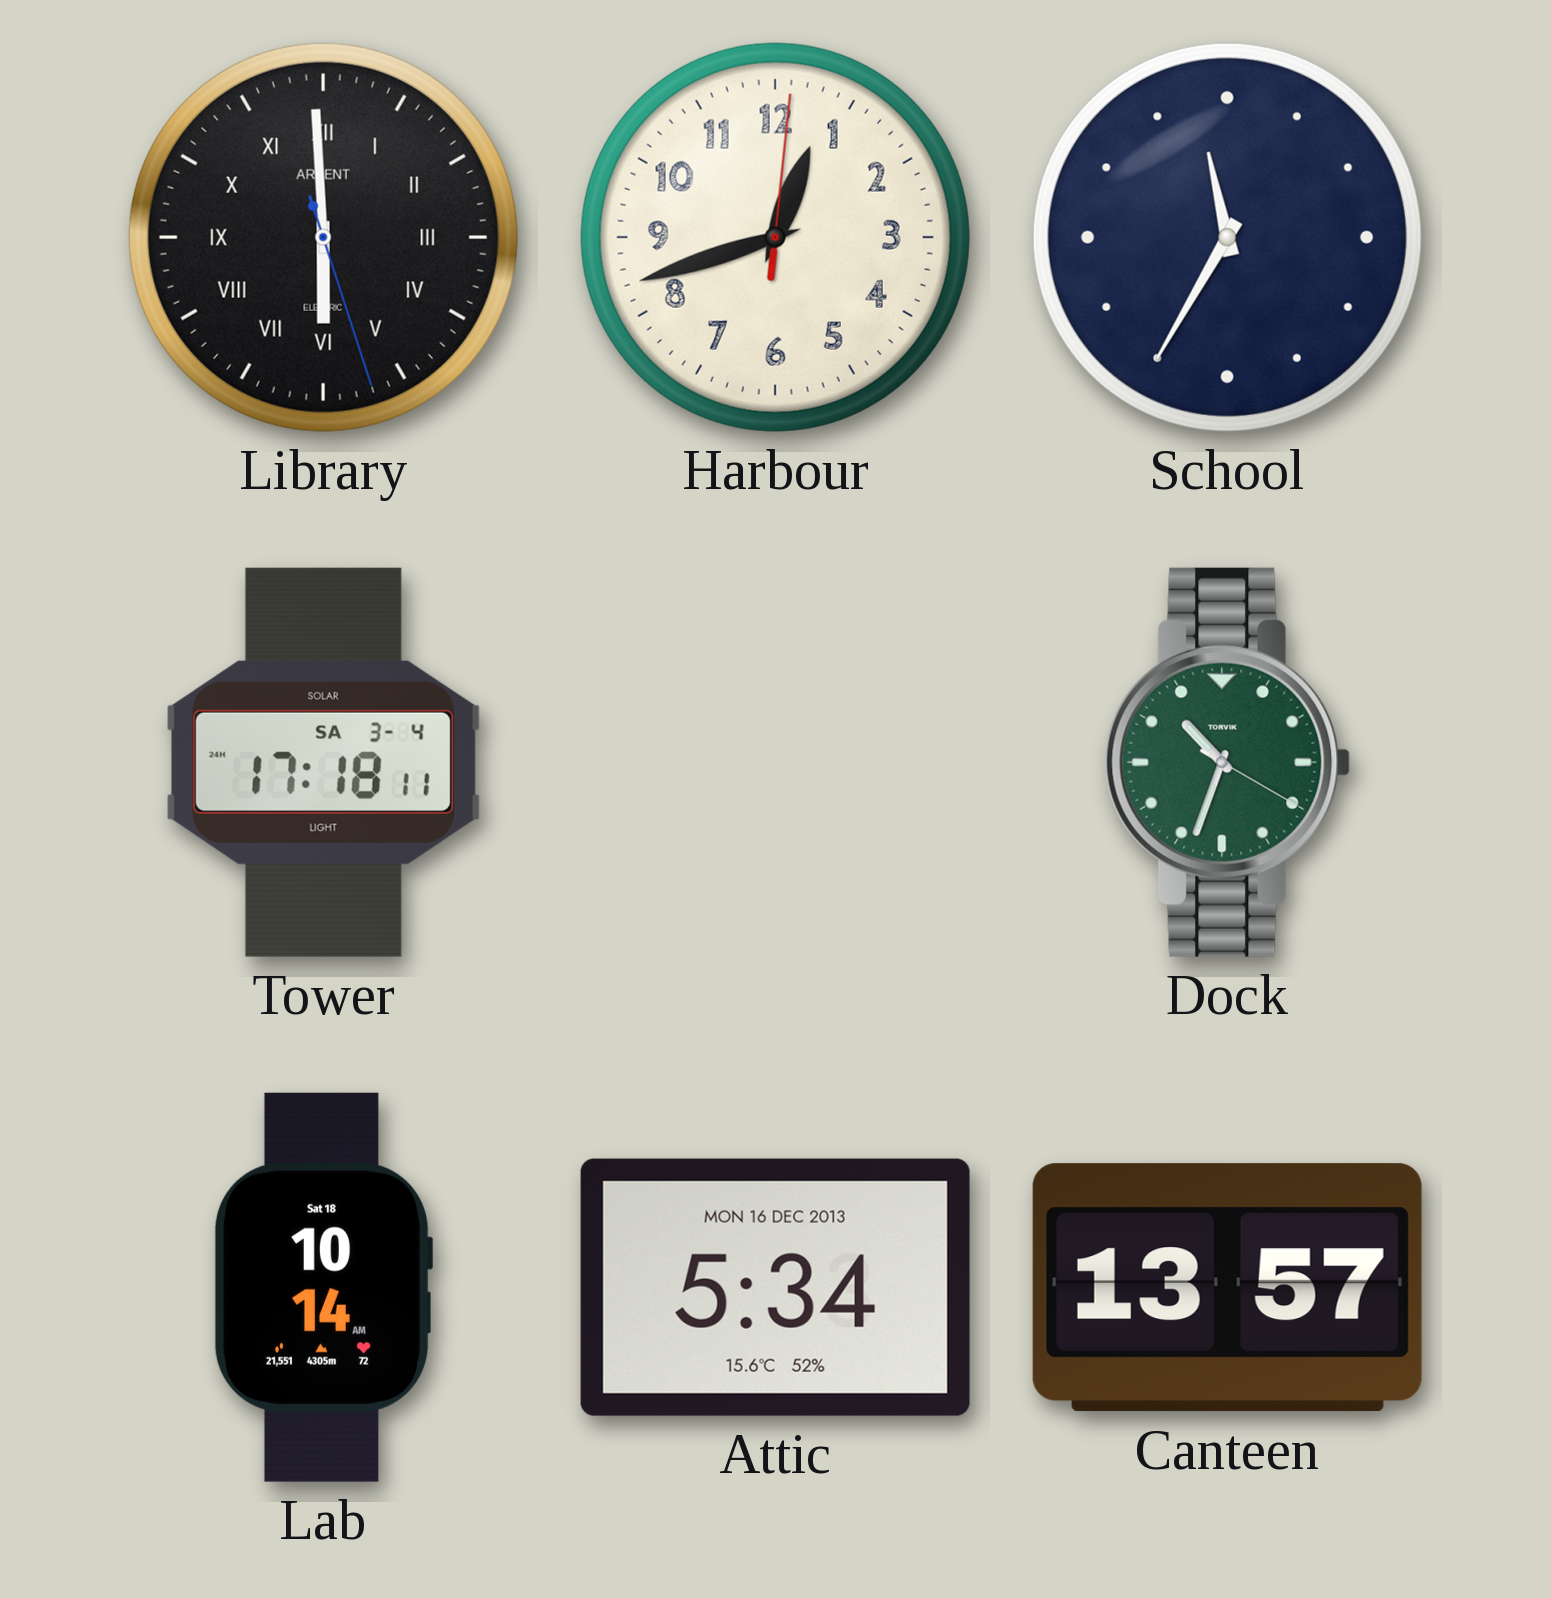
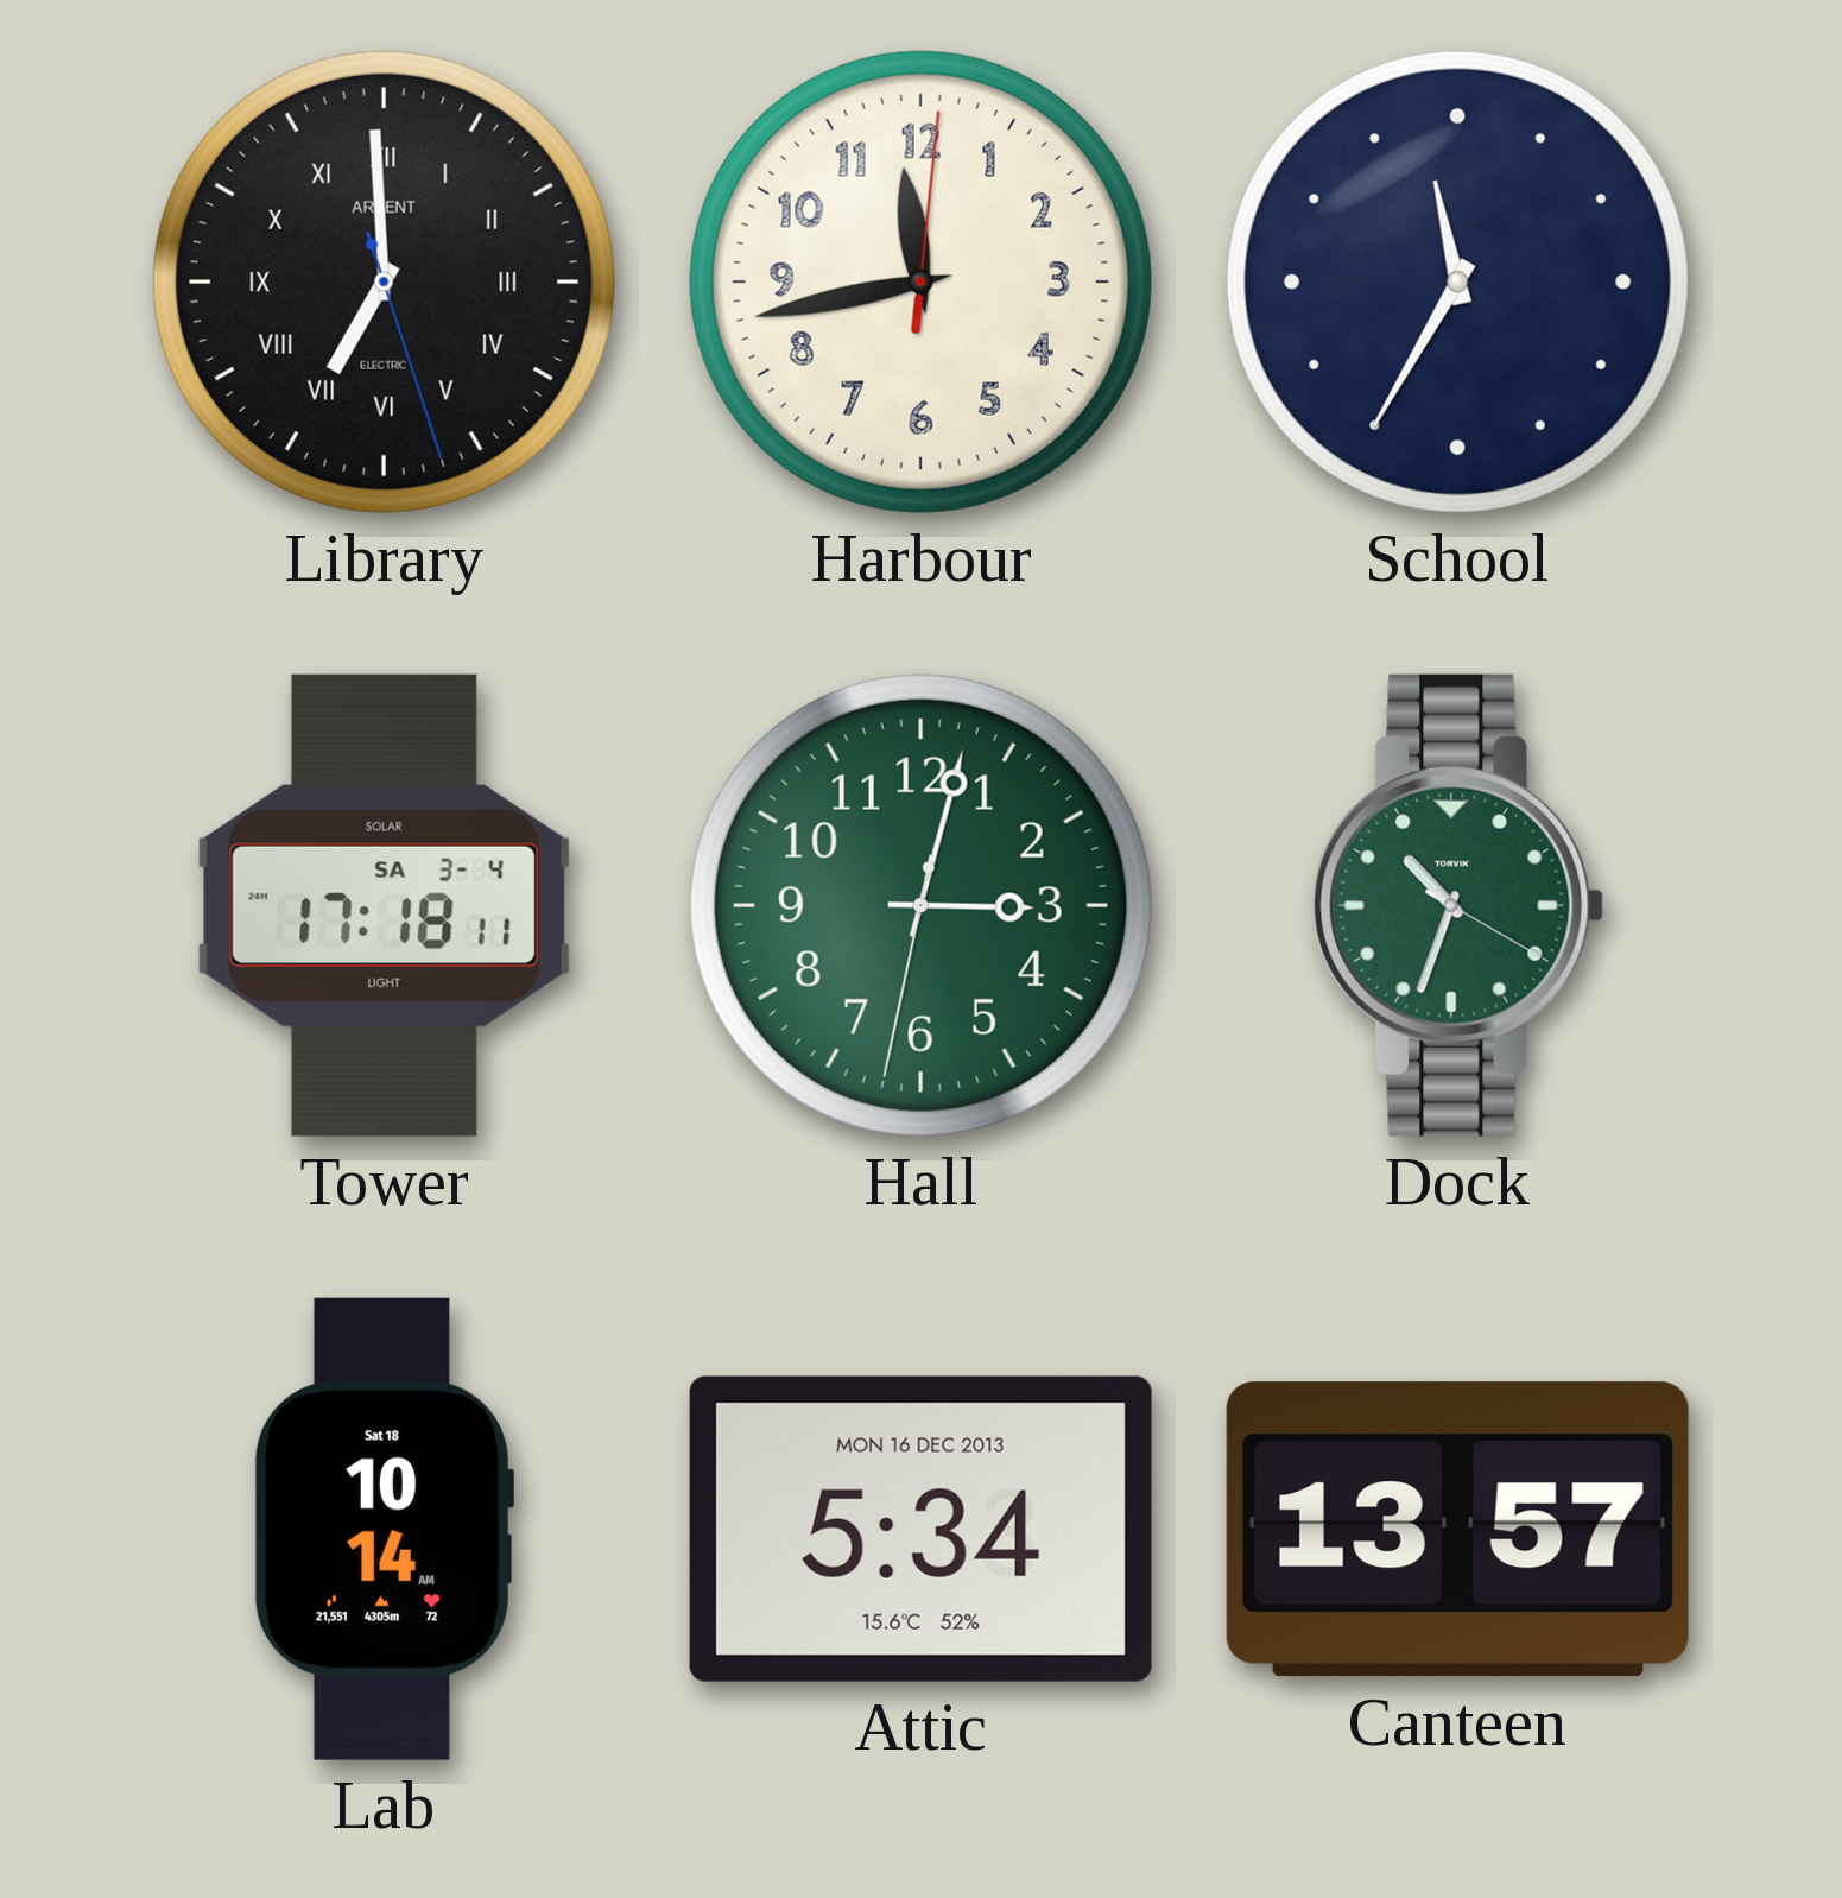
Library: 5:59 -> 6:59
Harbour: 12:42 -> 11:43
Hall: none -> 3:02
